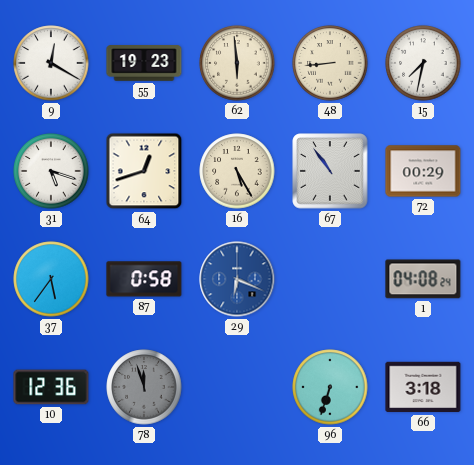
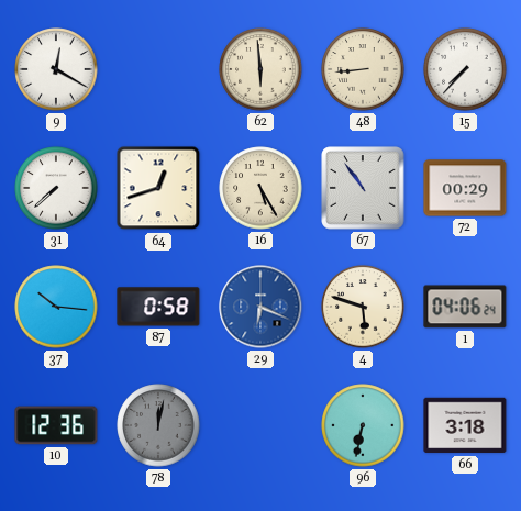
55: 19:23 -> none
15: 7:32 -> 7:37
31: 5:18 -> 7:38
37: 5:36 -> 10:16
4: none -> 5:48
1: 04:08 -> 04:06
78: 11:57 -> 12:02
96: 6:33 -> 6:32
